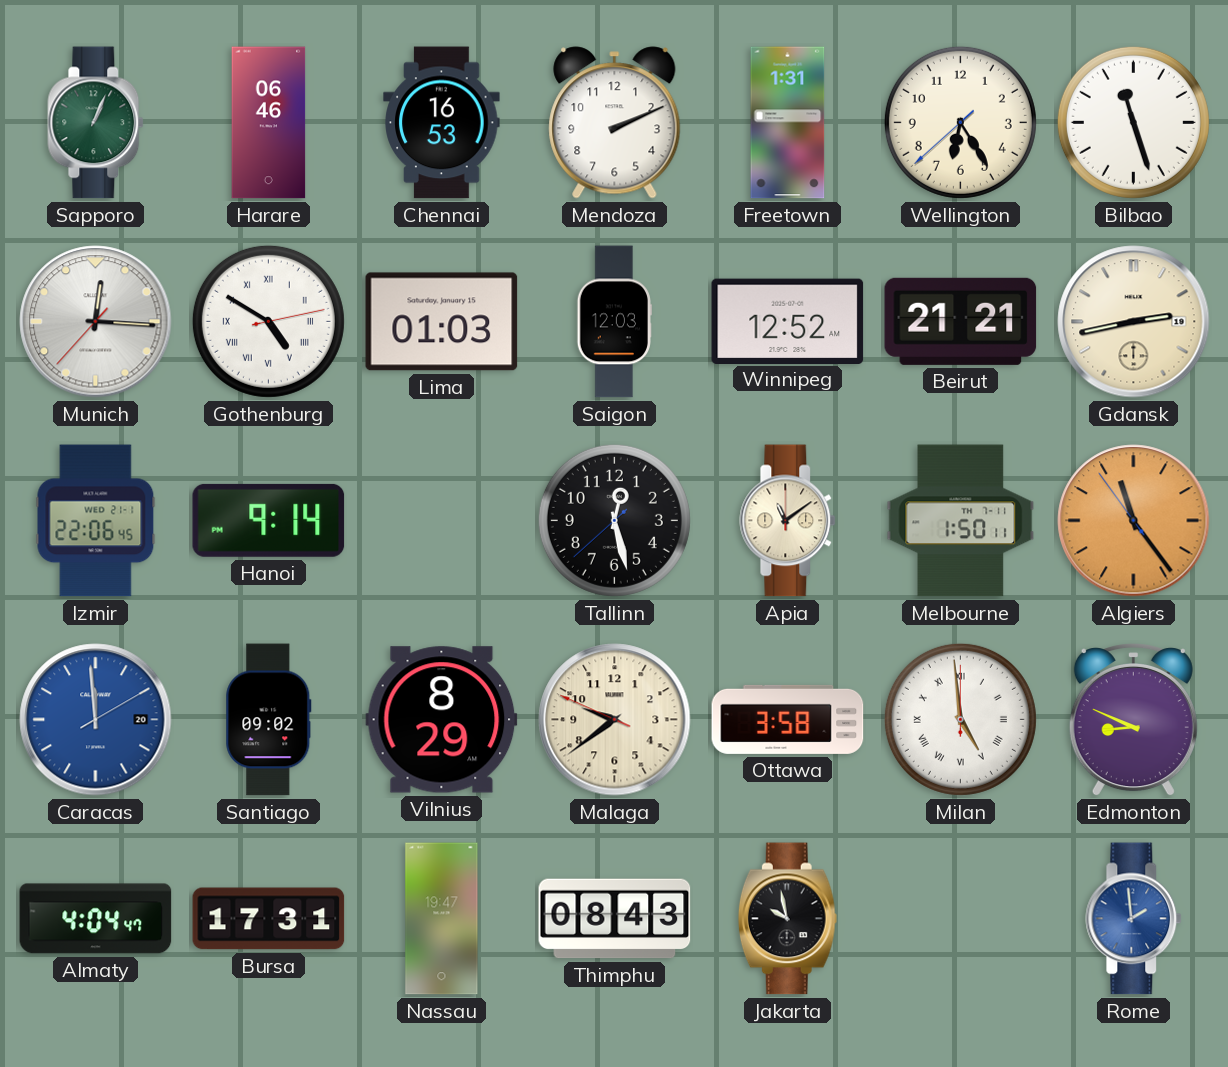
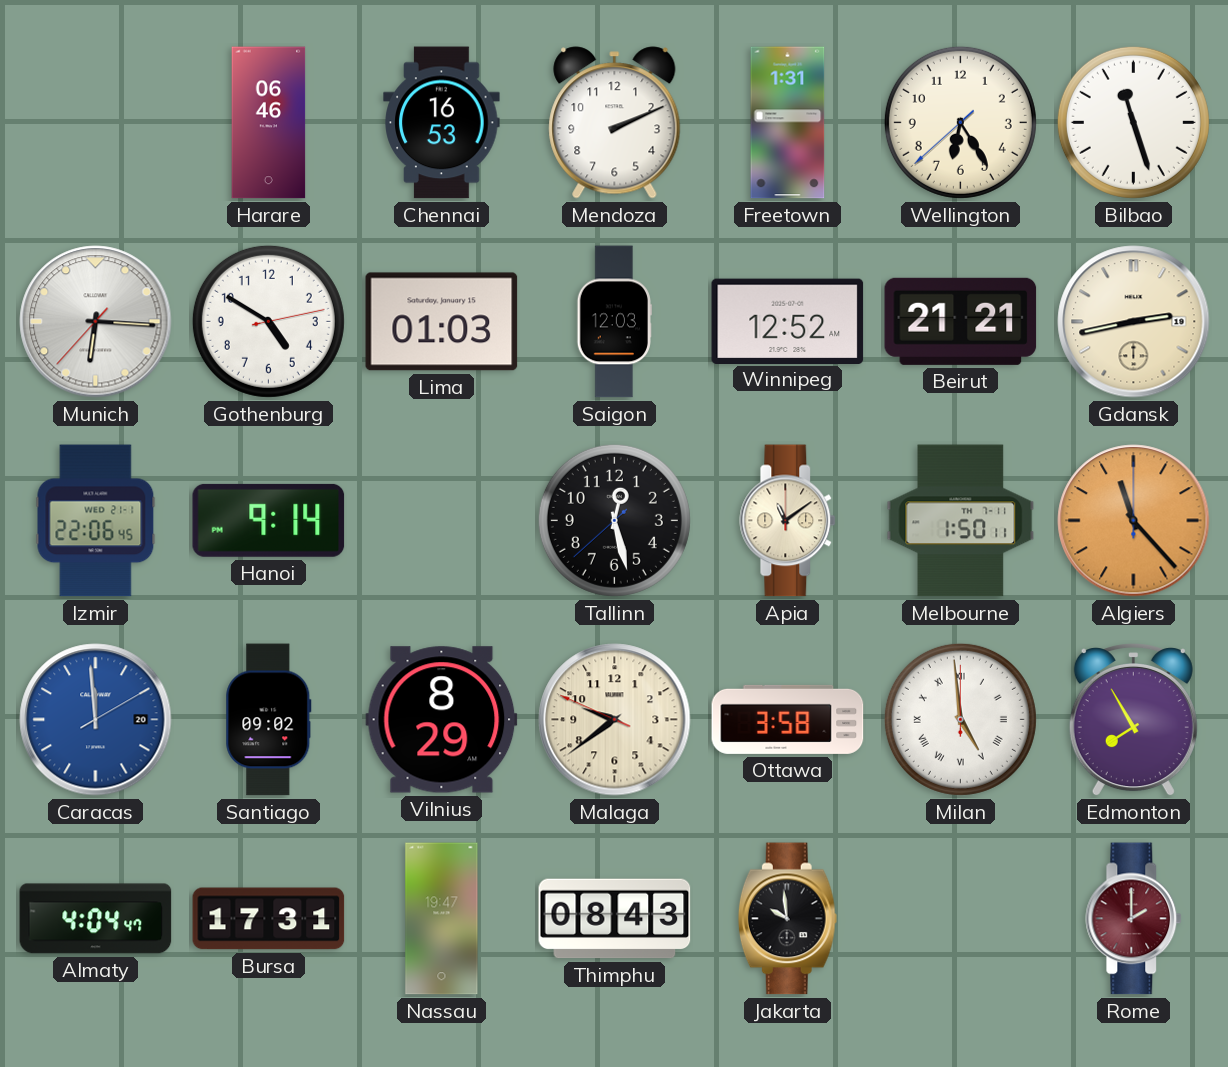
Sapporo: 1:04 -> none
Munich: 12:15 -> 6:15
Gothenburg numerals: Roman -> Arabic
Algiers: 11:23:54 -> 11:23:00
Edmonton: 8:49 -> 7:55
Jakarta: 9:58 -> 9:59
Rome: 1:59 -> 2:00
Rome dial: blue -> burgundy
